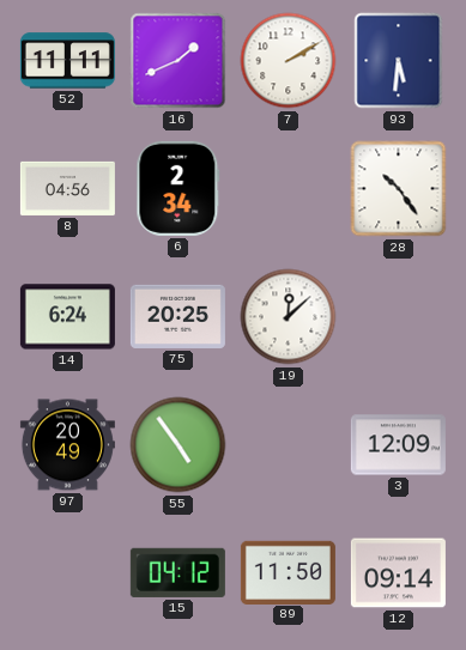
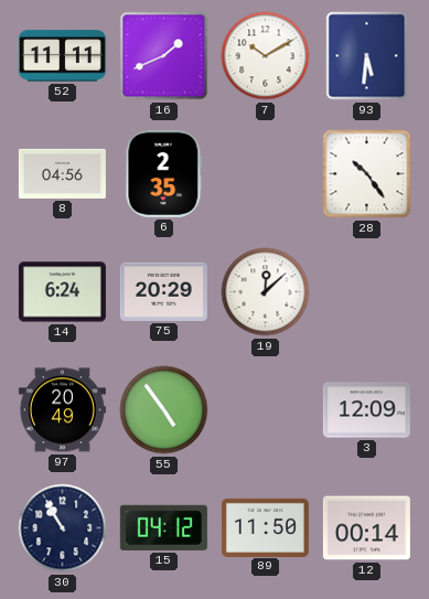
7: 2:10 -> 10:10
6: 2:34 -> 2:35
75: 20:25 -> 20:29
30: none -> 10:55
12: 09:14 -> 00:14
